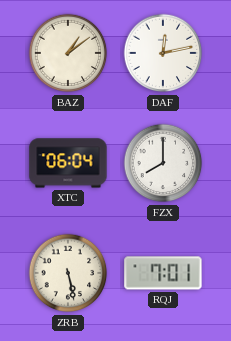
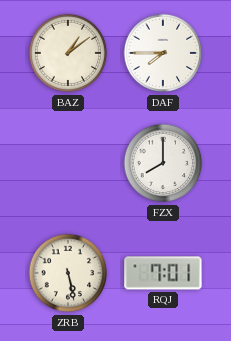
DAF: 12:13 -> 7:45
XTC: 06:04 -> none
